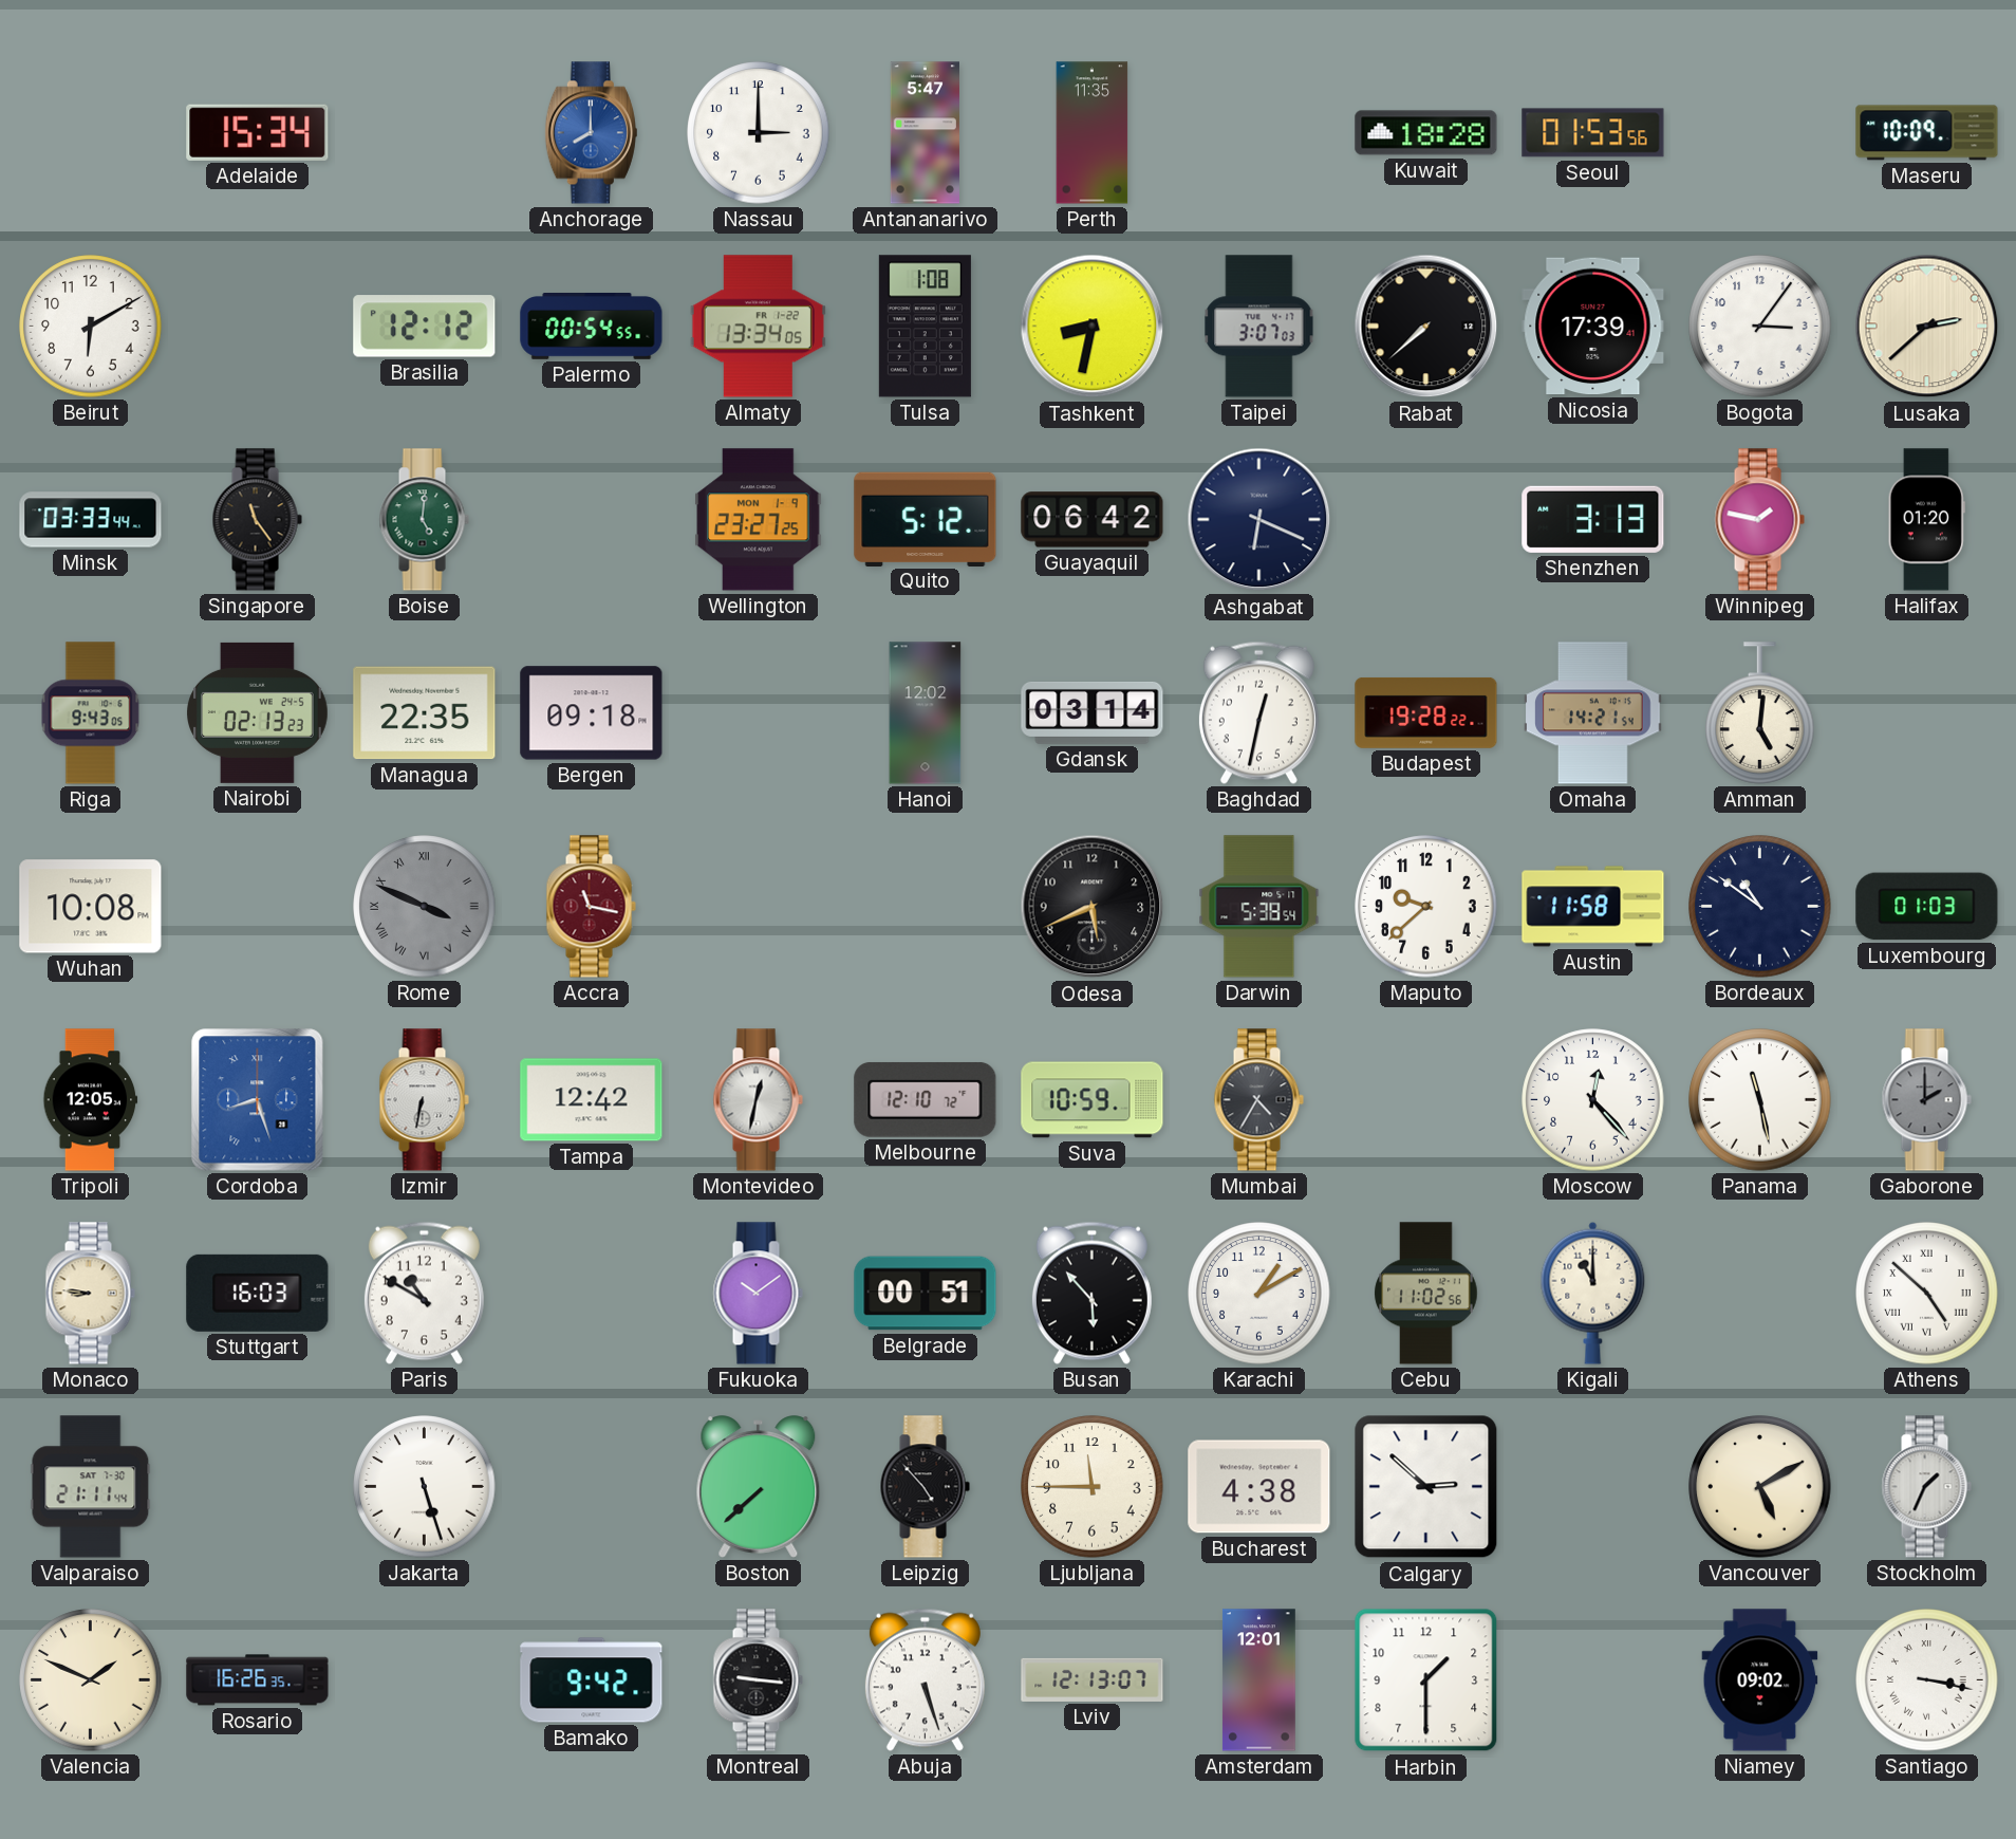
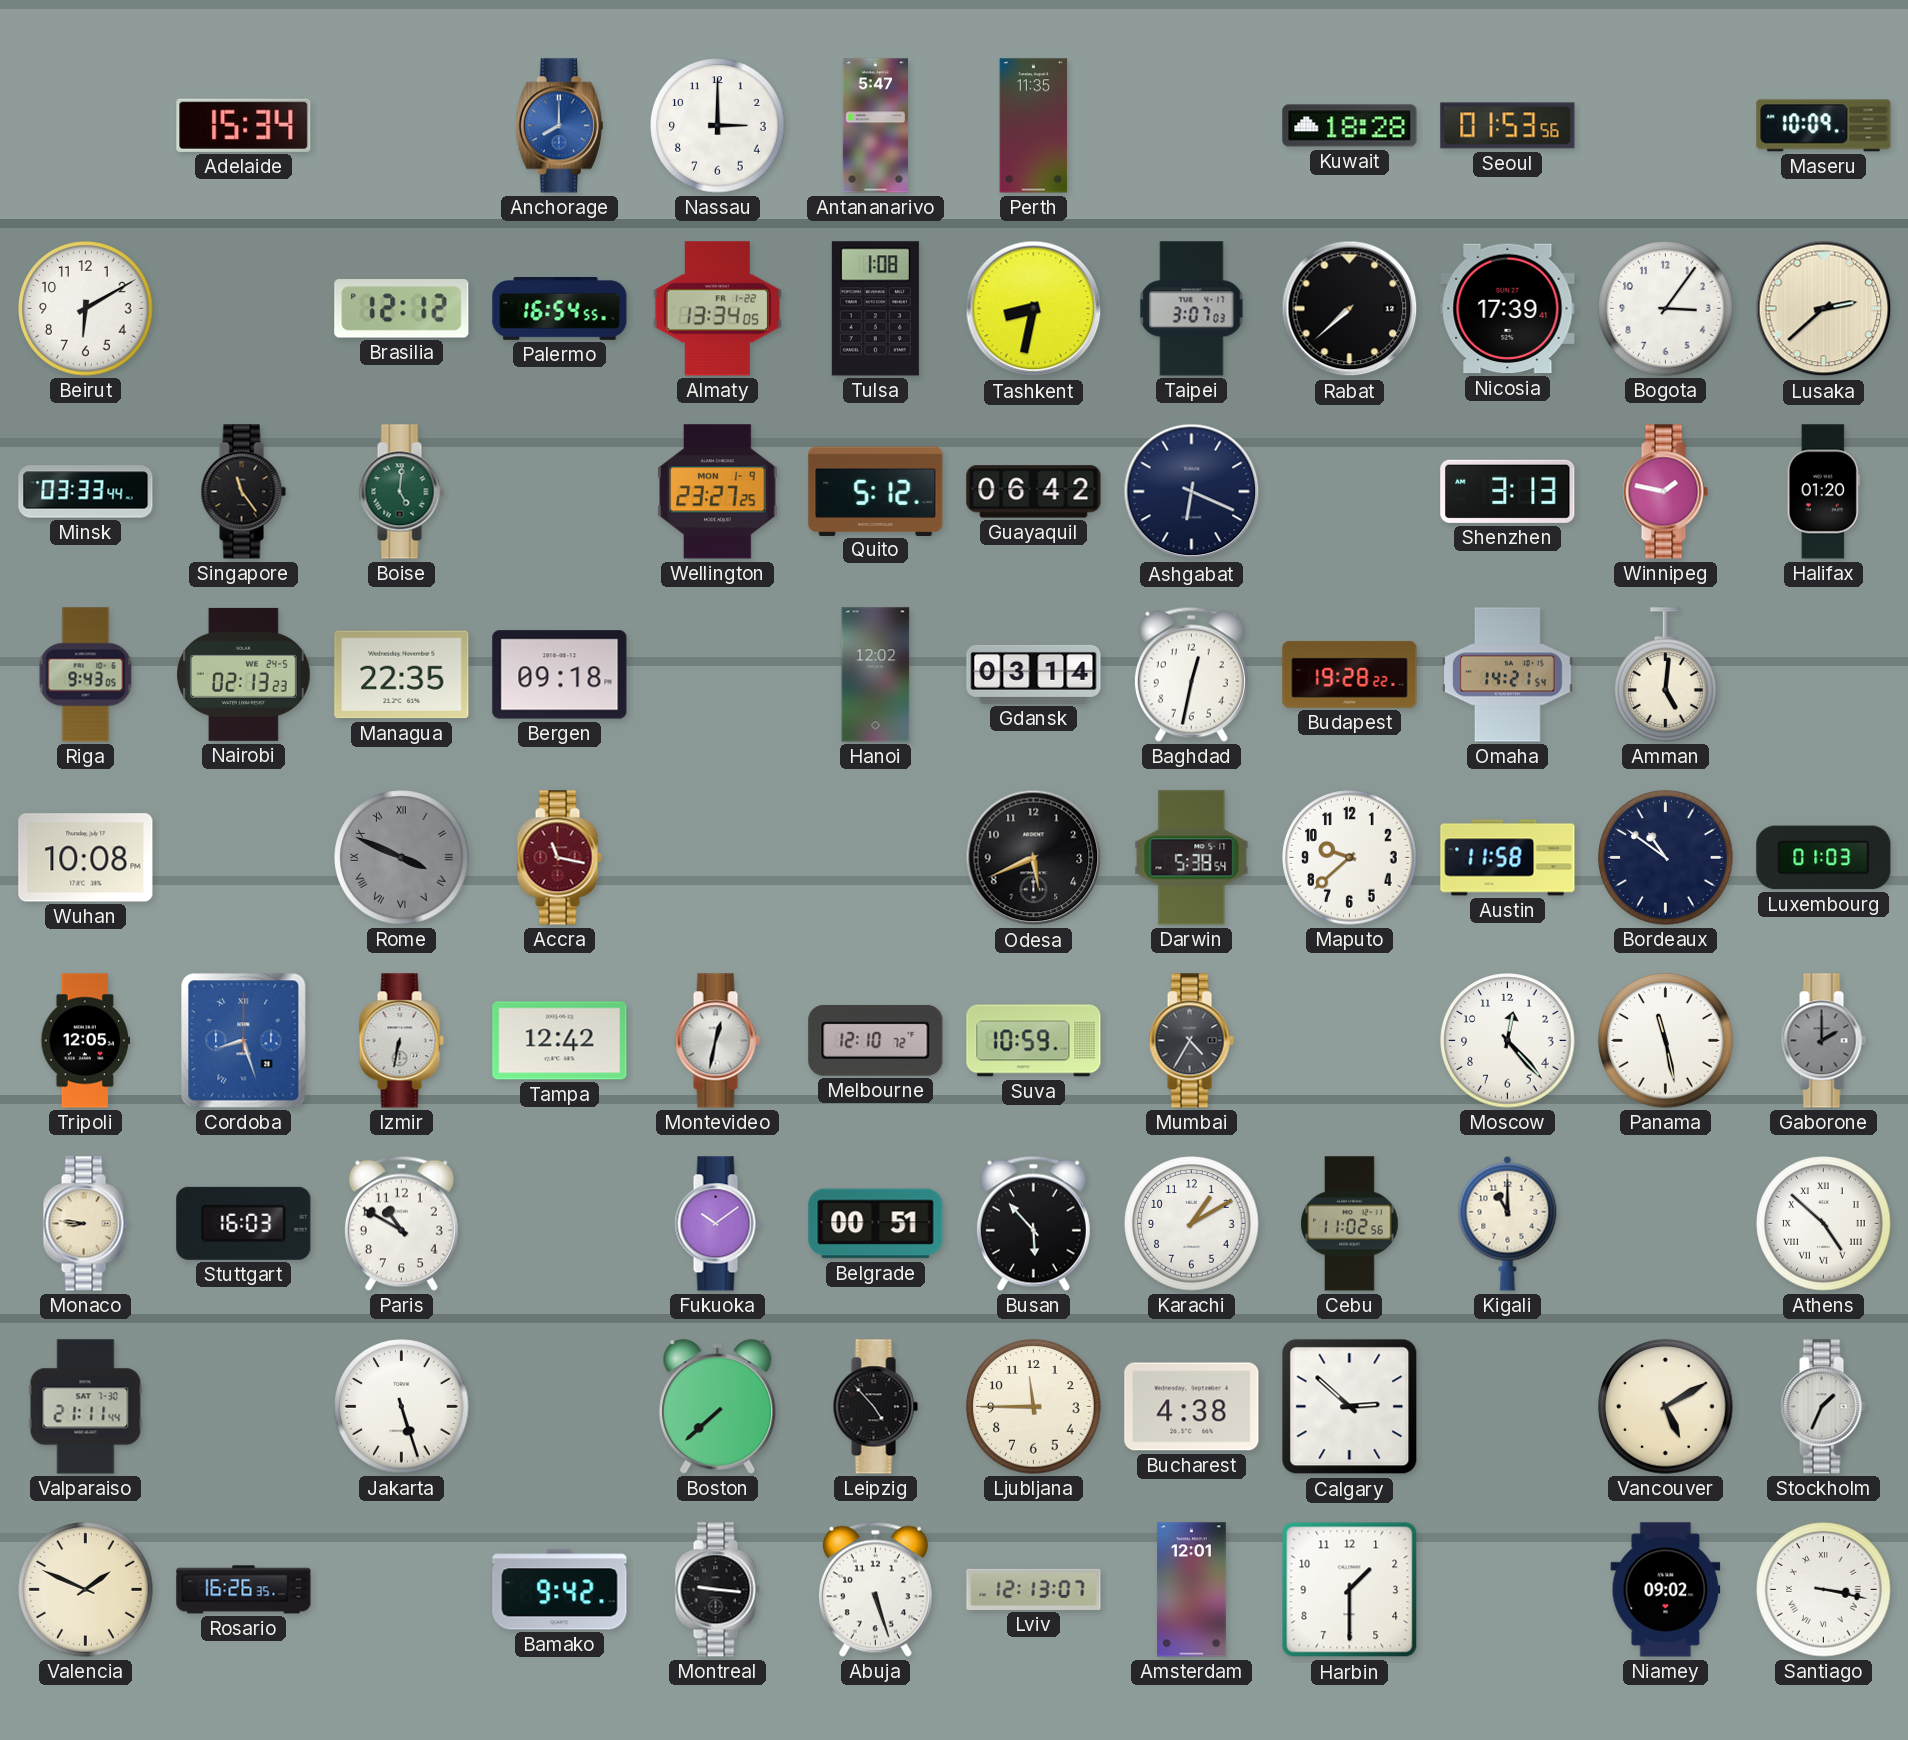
Palermo: 00:54 -> 16:54
